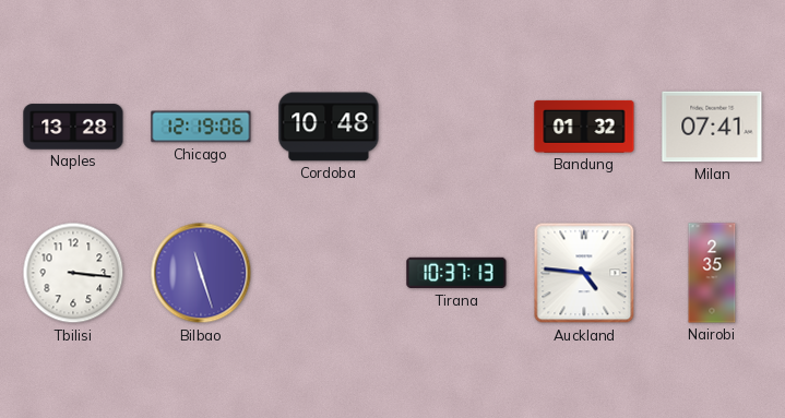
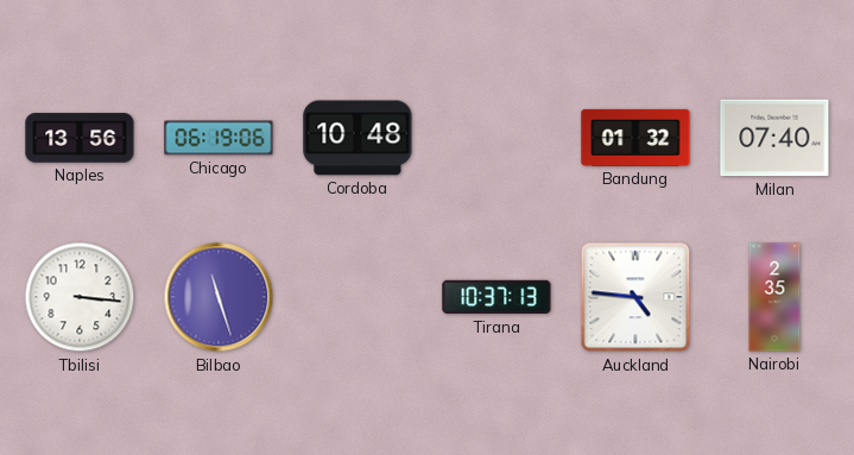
Naples: 13:28 -> 13:56
Chicago: 12:19 -> 06:19
Milan: 07:41 -> 07:40
